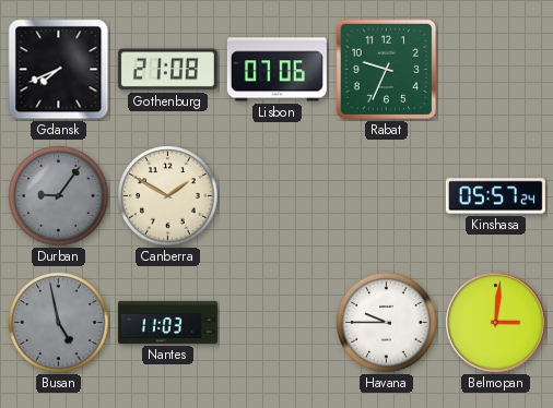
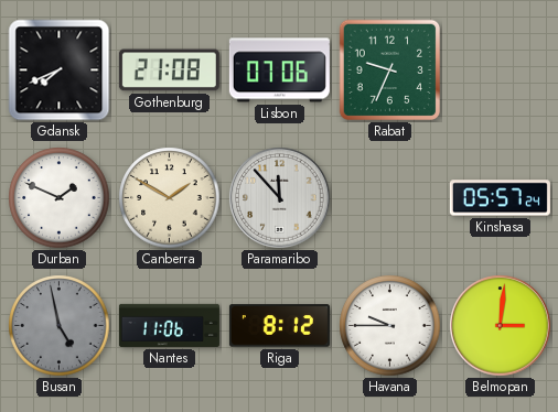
Durban: 9:06 -> 1:49
Durban dial: grey -> white
Paramaribo: none -> 11:53
Nantes: 11:03 -> 11:06
Riga: none -> 8:12
